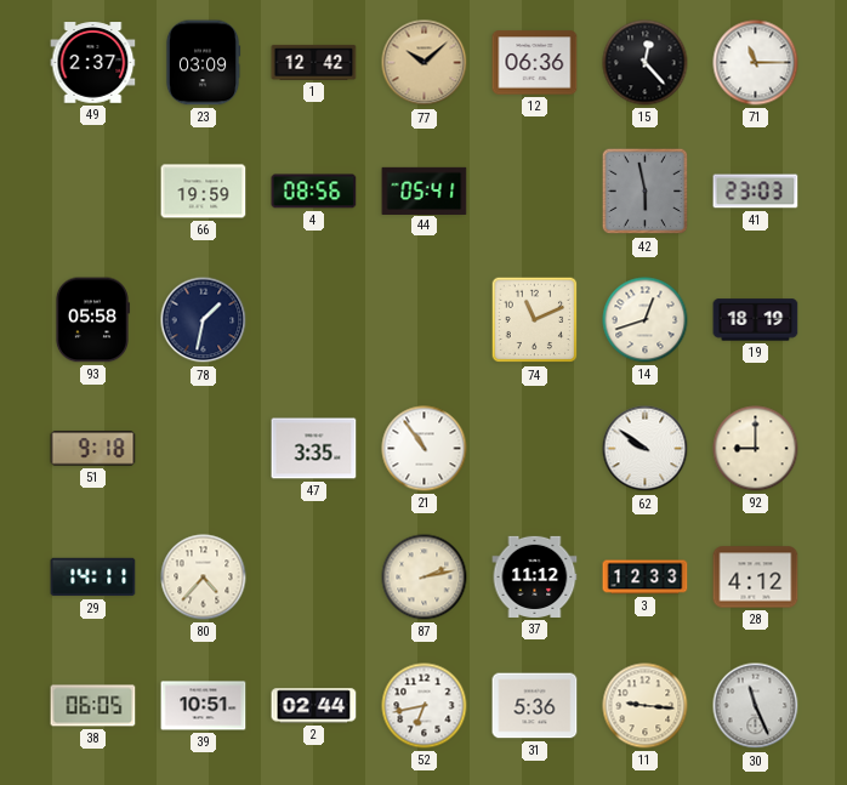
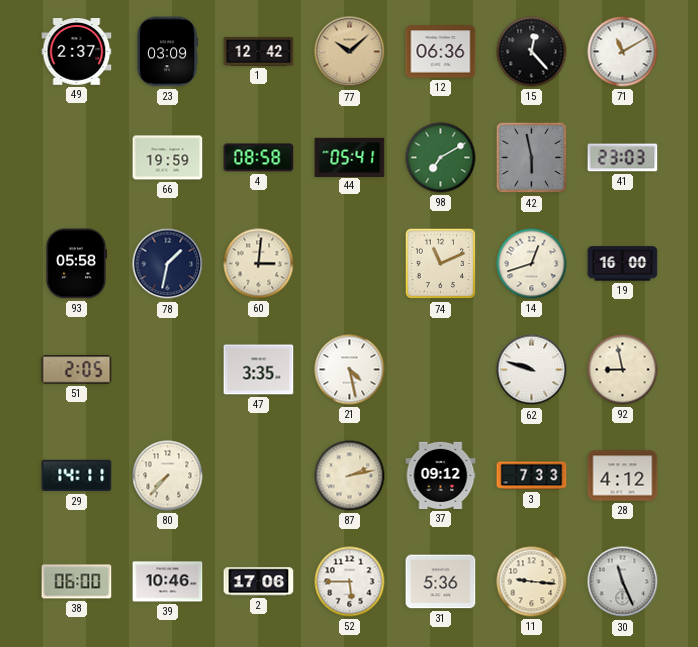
71: 11:15 -> 11:10
4: 08:56 -> 08:58
98: none -> 7:10
60: none -> 3:01
19: 18:19 -> 16:00
51: 9:18 -> 2:05
21: 10:54 -> 4:28
62: 9:51 -> 9:48
92: 9:00 -> 8:58
80: 4:37 -> 7:37
37: 11:12 -> 09:12
3: 12:33 -> 7:33
38: 06:05 -> 06:00
39: 10:51 -> 10:46
2: 02:44 -> 17:06
52: 6:43 -> 5:45
